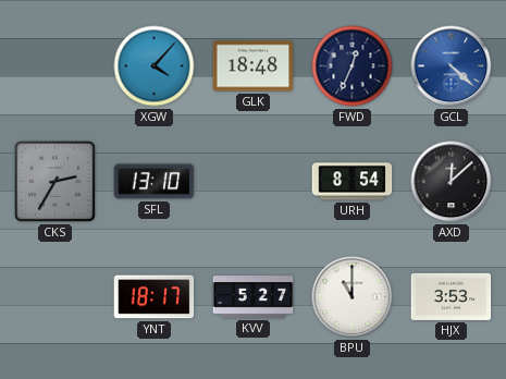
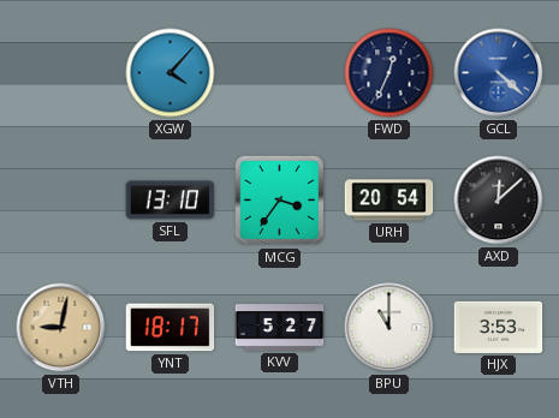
GLK: 18:48 -> none
CKS: 2:35 -> none
MCG: none -> 3:36
URH: 8:54 -> 20:54
VTH: none -> 9:02
